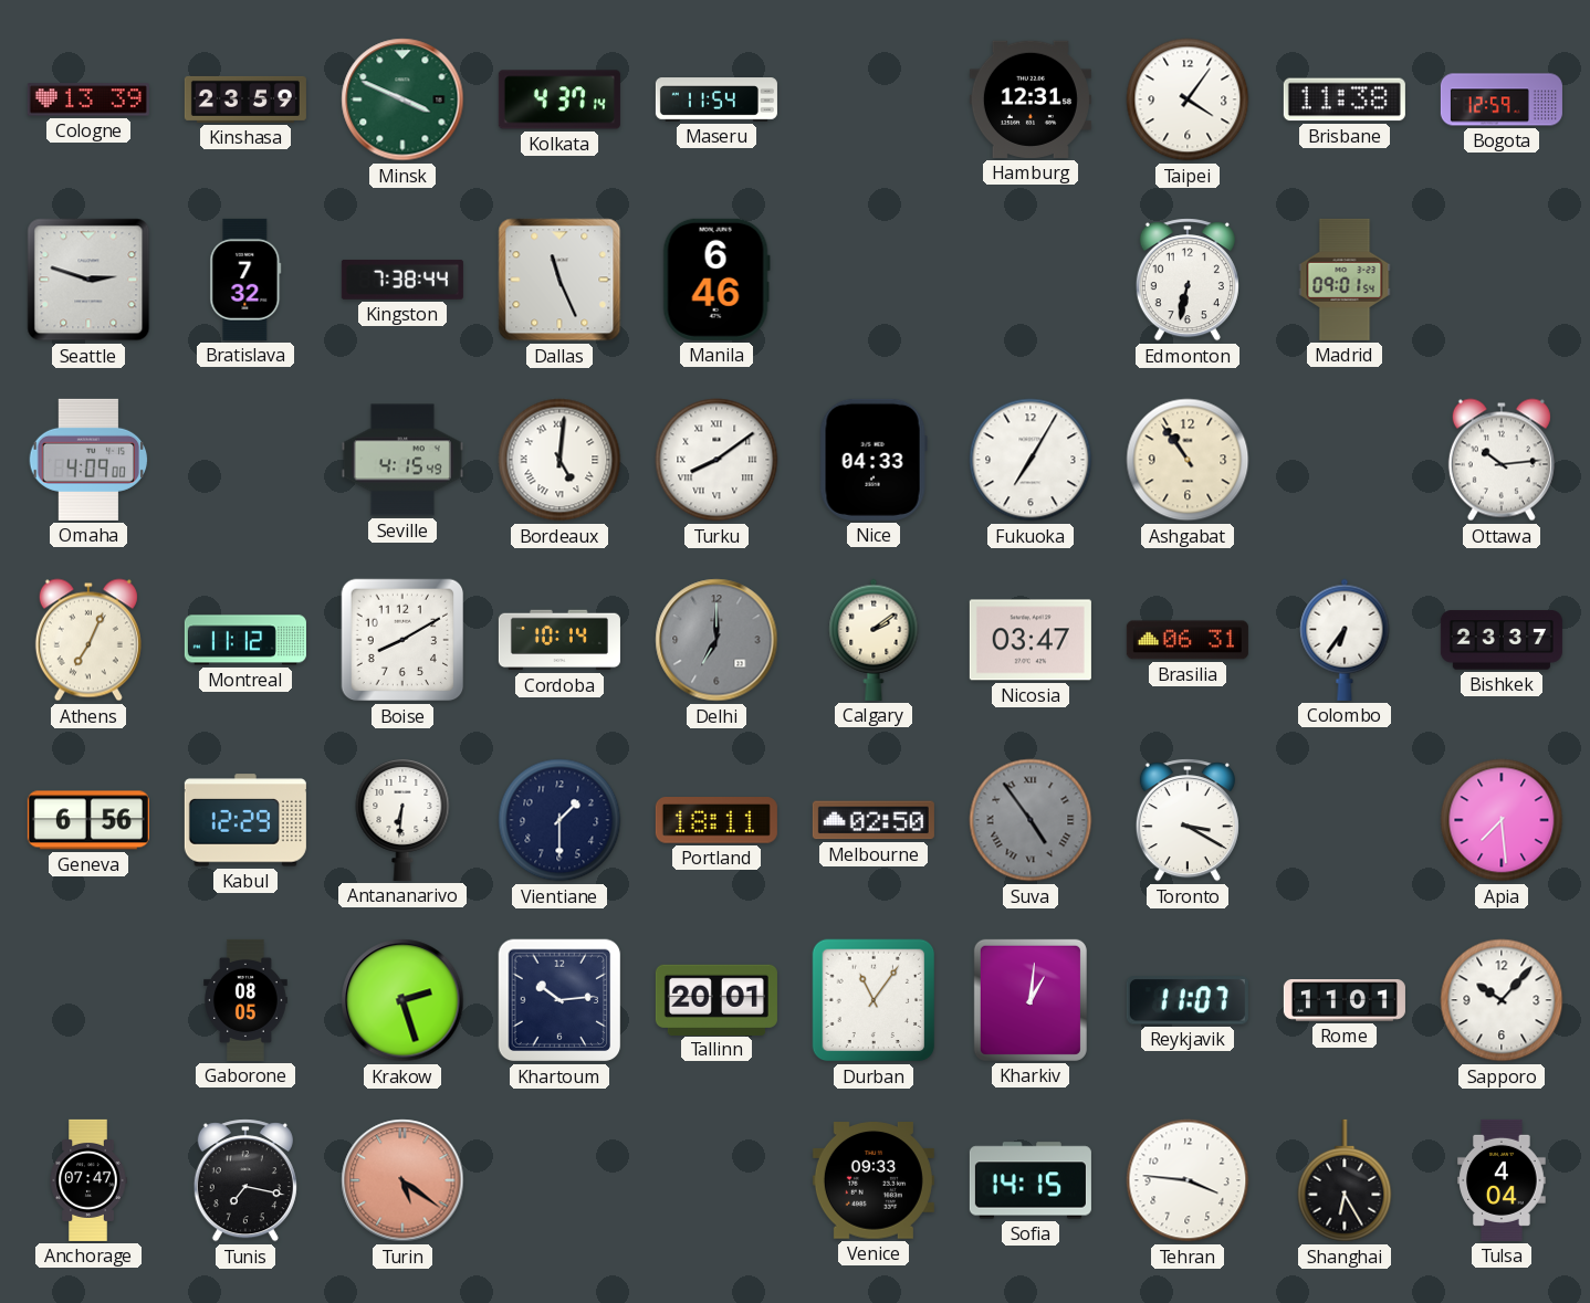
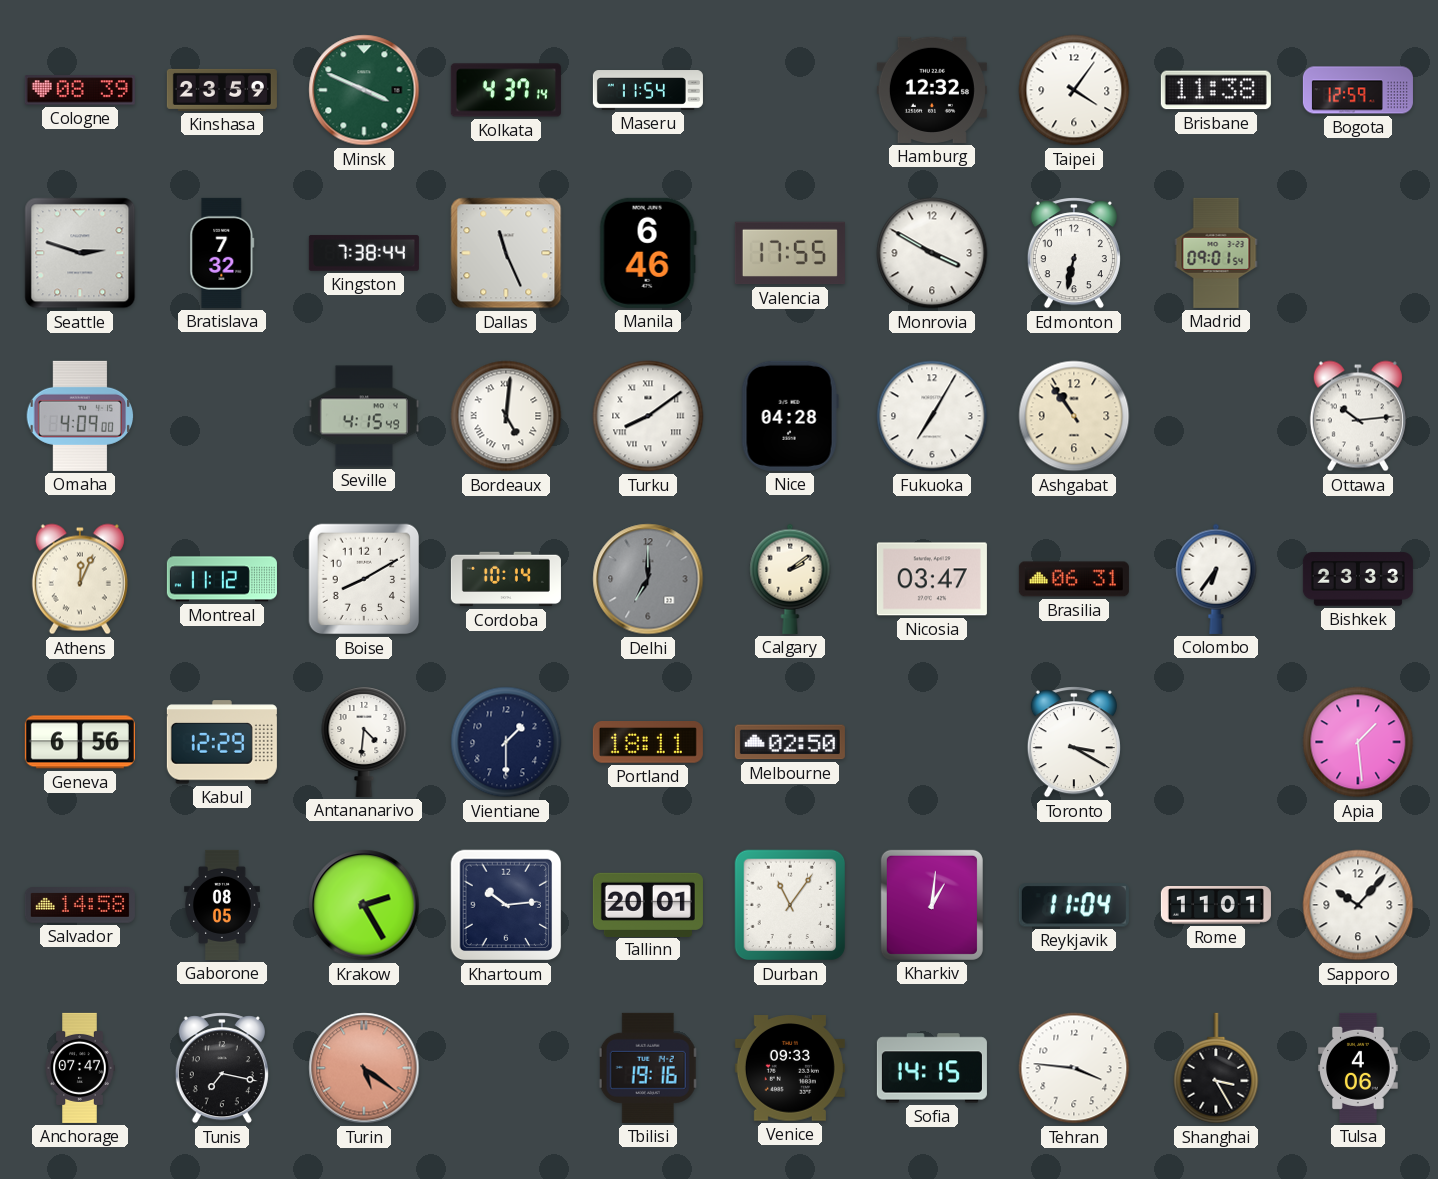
Cologne: 13:39 -> 08:39
Hamburg: 12:31 -> 12:32
Valencia: none -> 17:55
Monrovia: none -> 3:50
Nice: 04:33 -> 04:28
Athens: 7:04 -> 12:04
Bishkek: 23:37 -> 23:33
Antananarivo: 6:31 -> 4:31
Suva: 4:54 -> none
Apia: 7:29 -> 1:29
Salvador: none -> 14:58
Krakow: 2:27 -> 2:25
Reykjavik: 11:07 -> 11:04
Tbilisi: none -> 19:16
Shanghai: 6:25 -> 3:25
Tulsa: 4:04 -> 4:06
